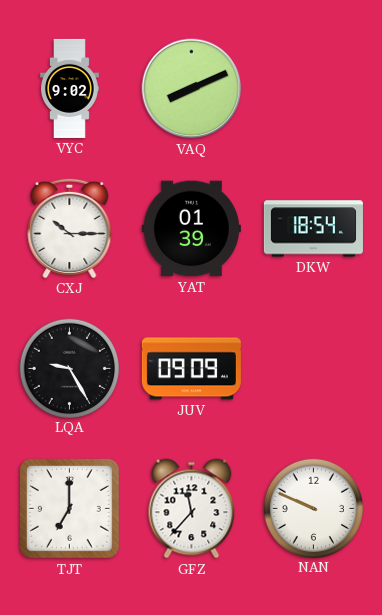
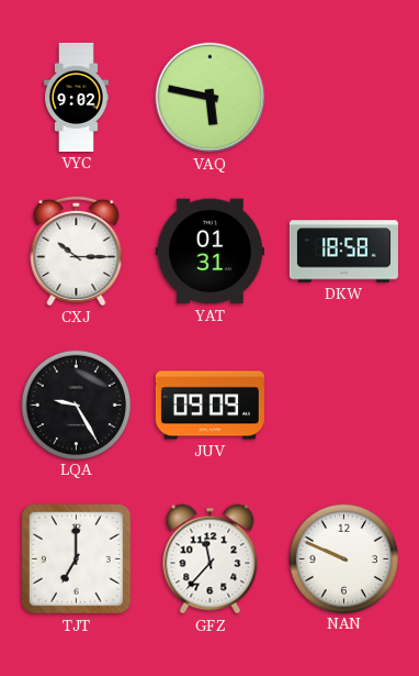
VAQ: 8:11 -> 5:47
YAT: 01:39 -> 01:31
DKW: 18:54 -> 18:58
